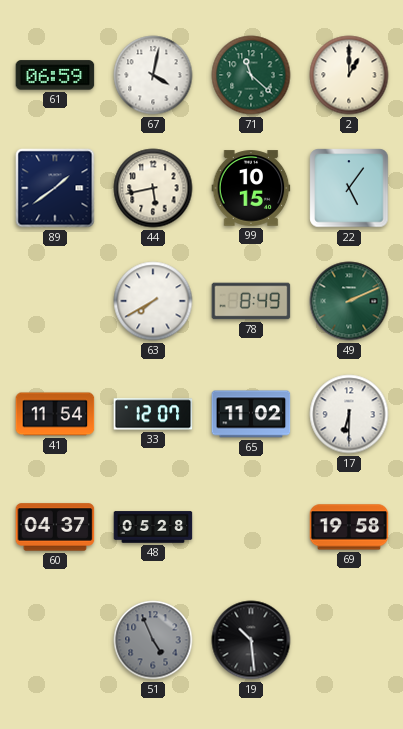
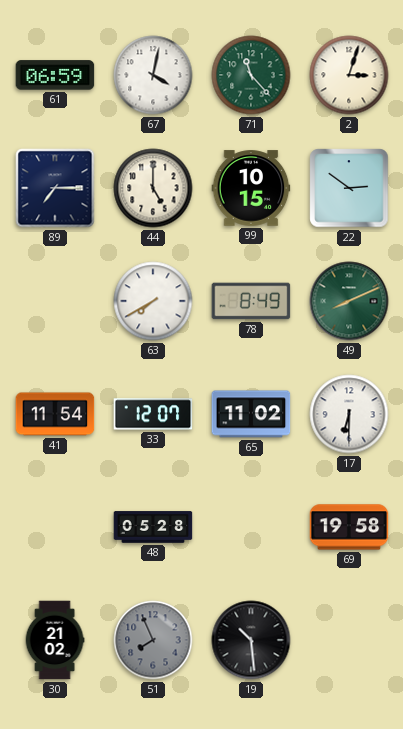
71: 11:22 -> 11:23
2: 1:00 -> 3:03
89: 1:39 -> 7:15
44: 5:43 -> 5:00
22: 5:06 -> 2:51
49: 2:11 -> 8:11
60: 04:37 -> none
30: none -> 21:02
51: 4:56 -> 7:56
